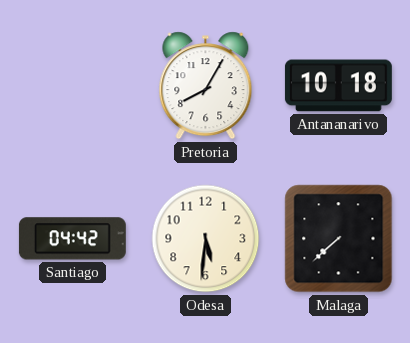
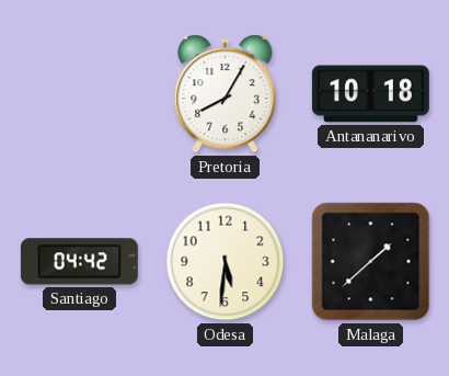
Malaga: 7:38 -> 1:38
